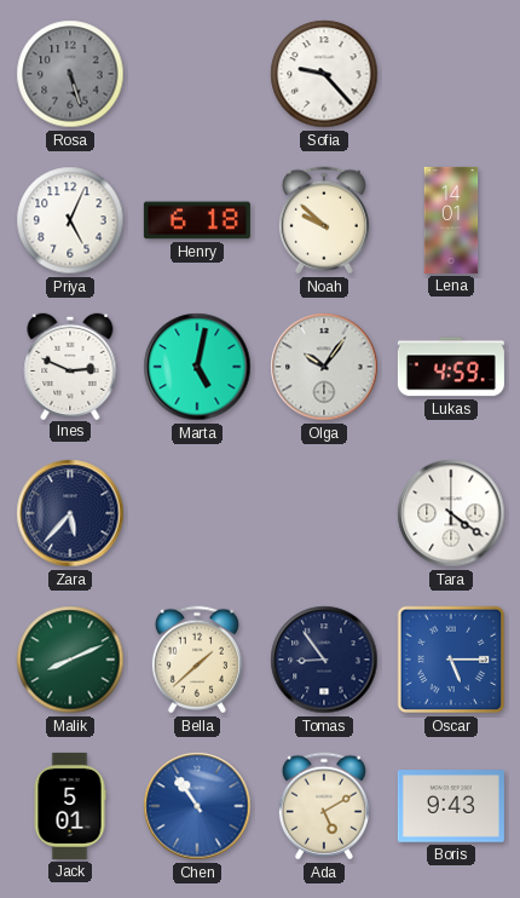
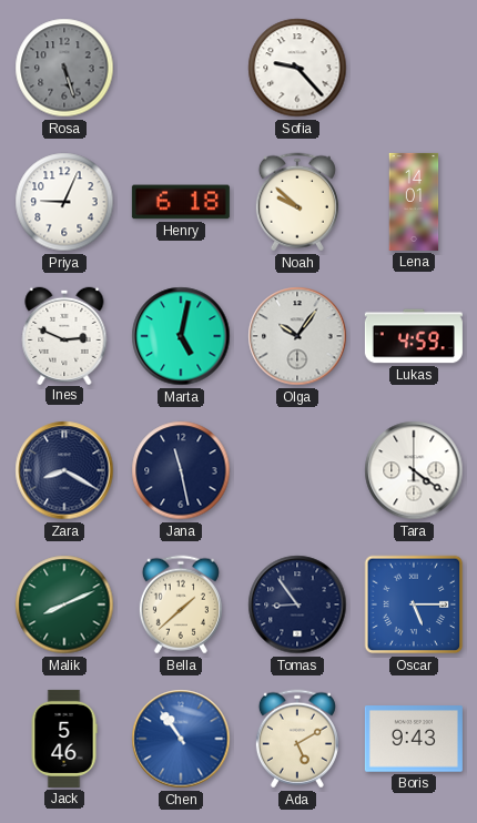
Priya: 5:04 -> 9:04
Zara: 5:37 -> 8:20
Jana: none -> 11:28
Jack: 5:01 -> 5:46
